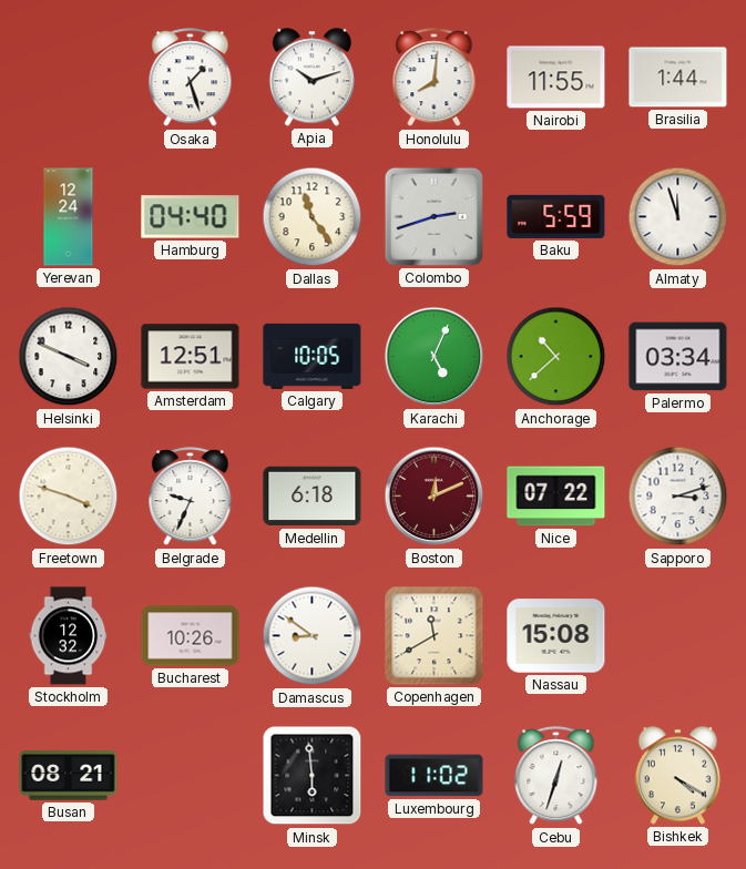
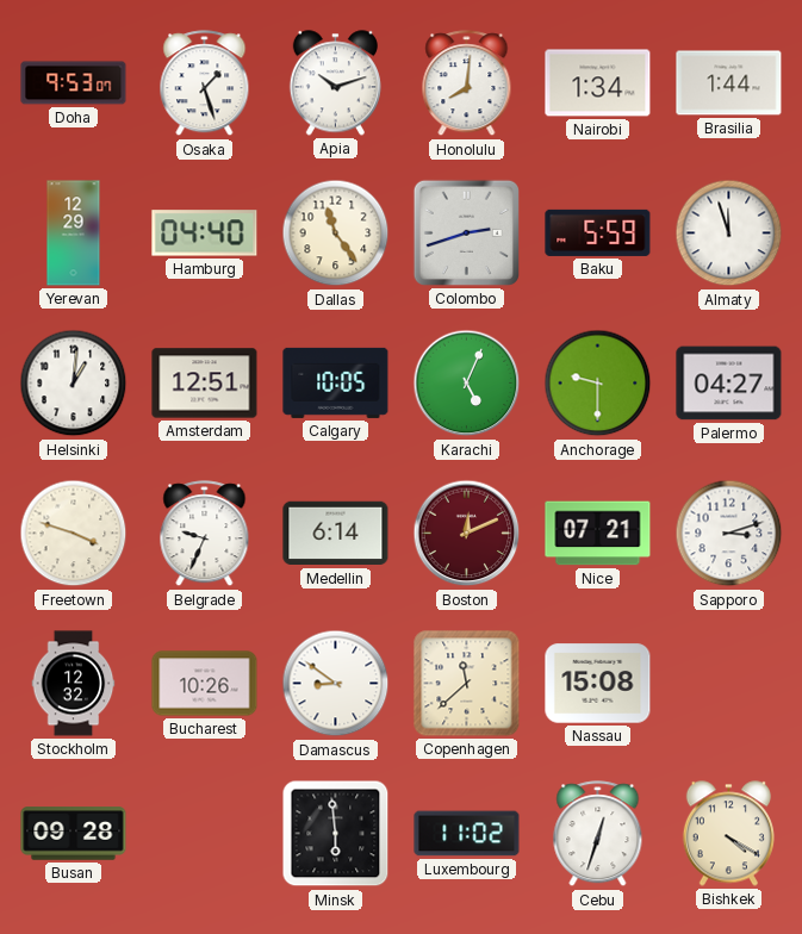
Doha: none -> 9:53
Nairobi: 11:55 -> 1:34
Yerevan: 12:24 -> 12:29
Helsinki: 3:49 -> 1:01
Anchorage: 10:38 -> 9:30
Palermo: 03:34 -> 04:27
Medellin: 6:18 -> 6:14
Nice: 07:22 -> 07:21
Copenhagen: 11:40 -> 11:38
Busan: 08:21 -> 09:28
